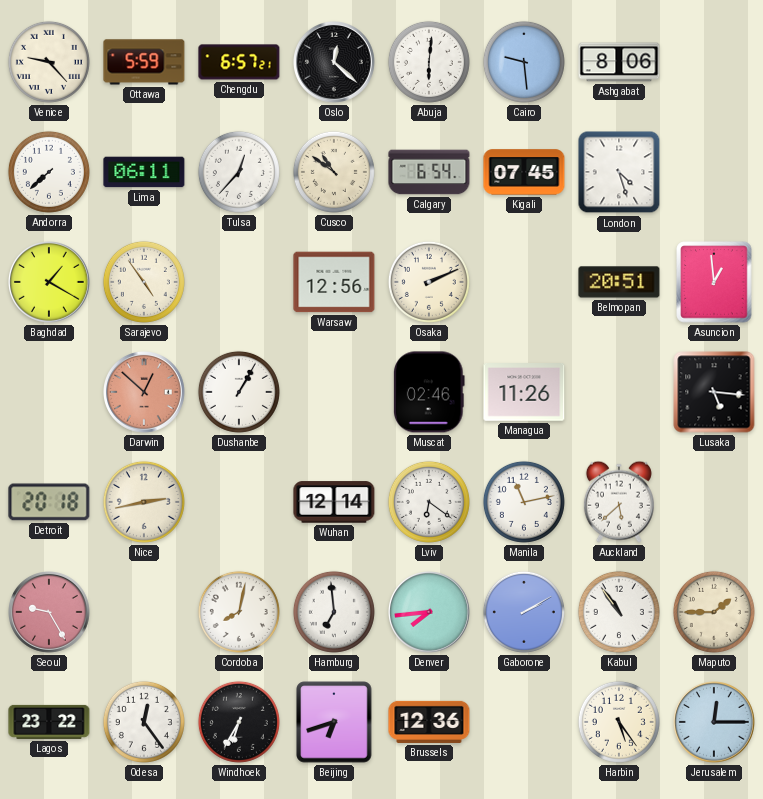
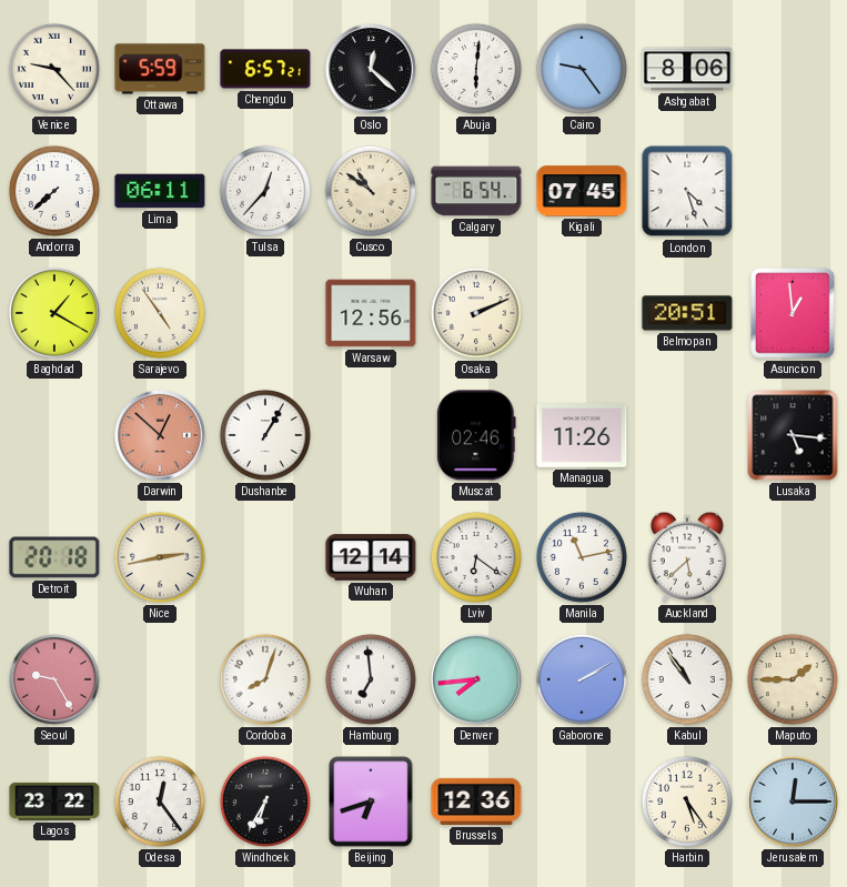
Cairo: 9:29 -> 9:24
Cordoba: 8:02 -> 8:03
